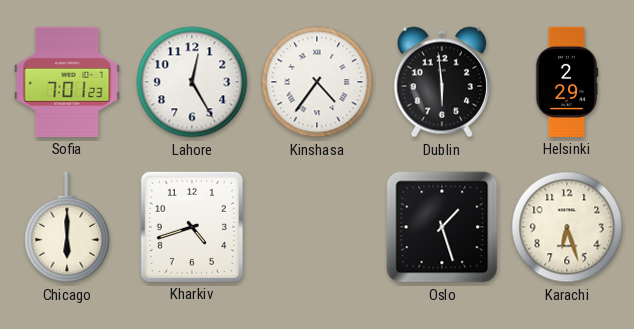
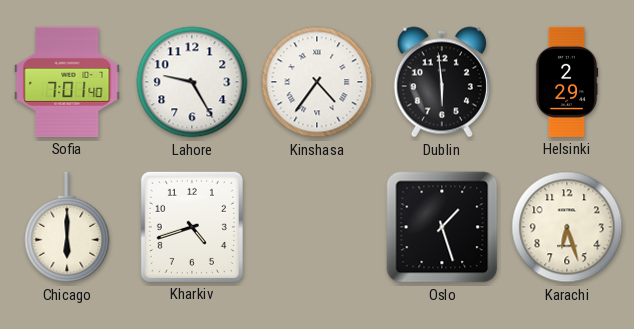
Sofia: 7:01:23 -> 7:01:40
Lahore: 12:25 -> 9:25
